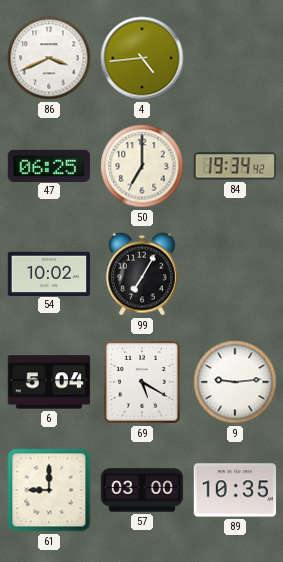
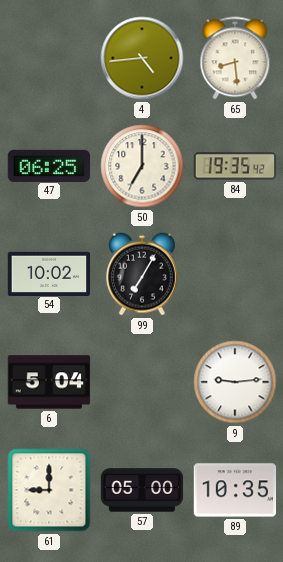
86: 3:41 -> none
65: none -> 8:29
84: 19:34 -> 19:35
69: 5:20 -> none
57: 03:00 -> 05:00
